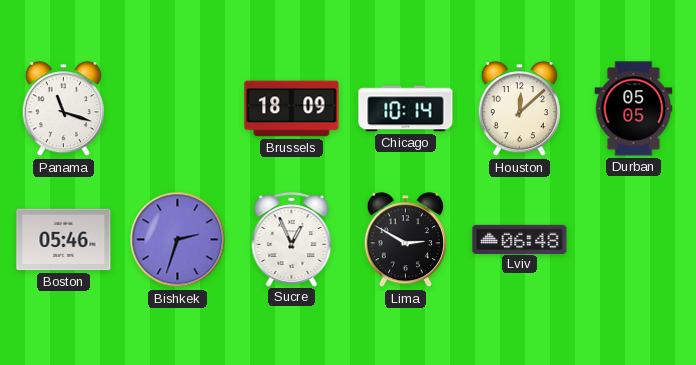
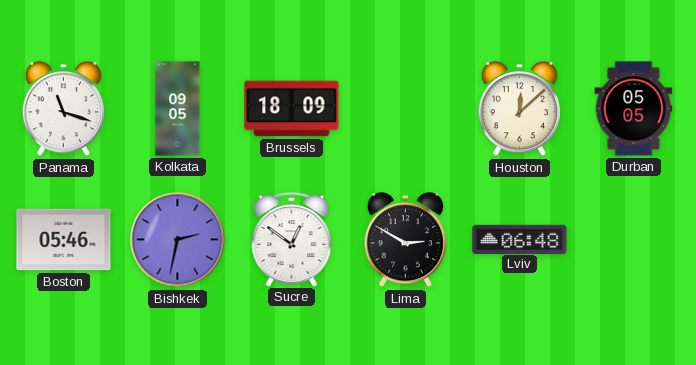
Kolkata: none -> 09:05
Chicago: 10:14 -> none
Bishkek: 2:33 -> 2:32
Sucre: 12:56 -> 12:51
